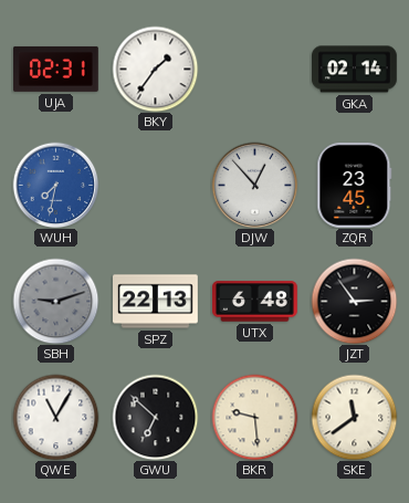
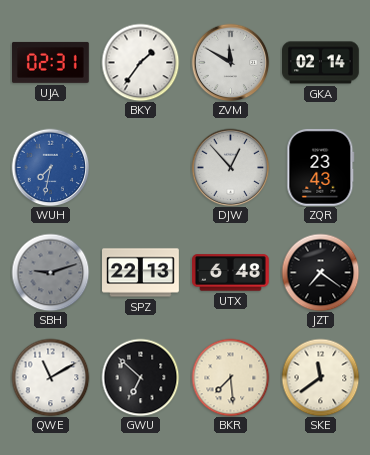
ZVM: none -> 11:50
ZQR: 23:45 -> 23:43
JZT: 2:54 -> 7:21
QWE: 11:05 -> 11:10
BKR: 9:29 -> 7:29
